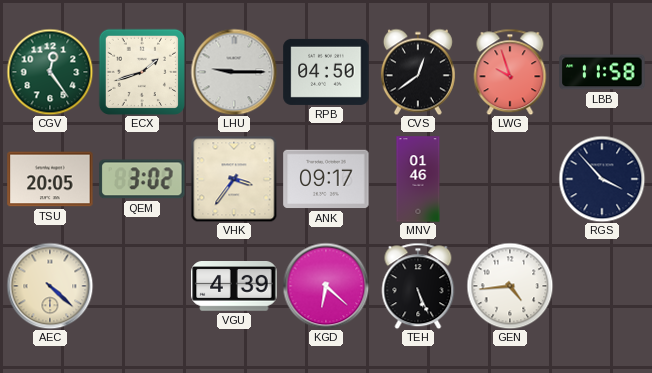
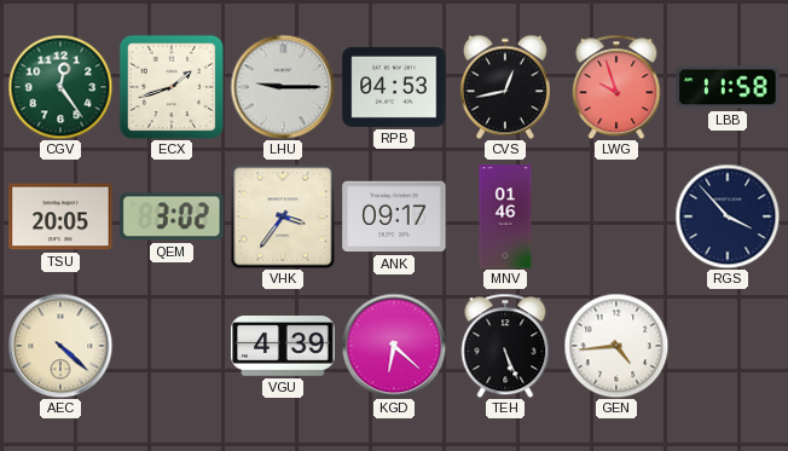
RPB: 04:50 -> 04:53
CVS: 12:39 -> 12:43
